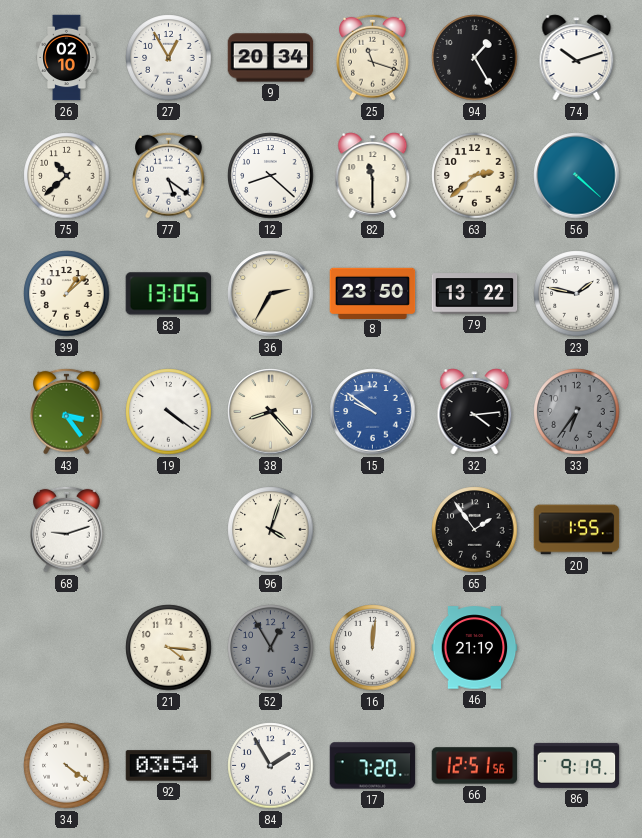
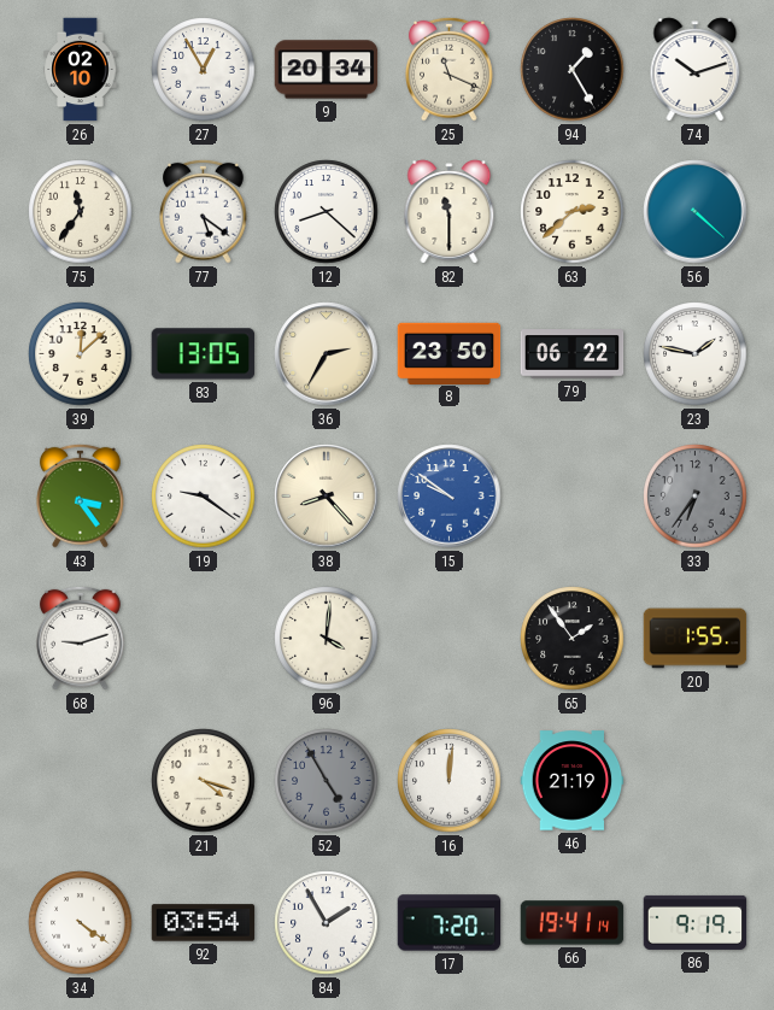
25: 11:18 -> 11:19
75: 10:38 -> 11:36
39: 1:08 -> 12:08
79: 13:22 -> 06:22
19: 4:21 -> 9:21
32: 4:14 -> none
96: 4:03 -> 4:01
21: 4:16 -> 4:18
52: 12:55 -> 4:55
66: 12:51 -> 19:41
